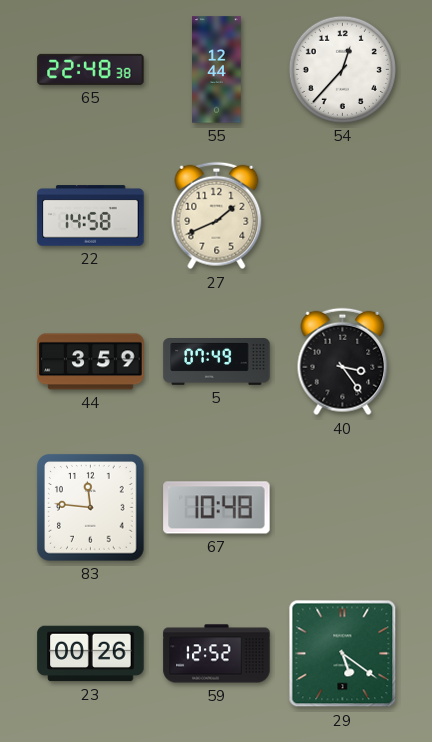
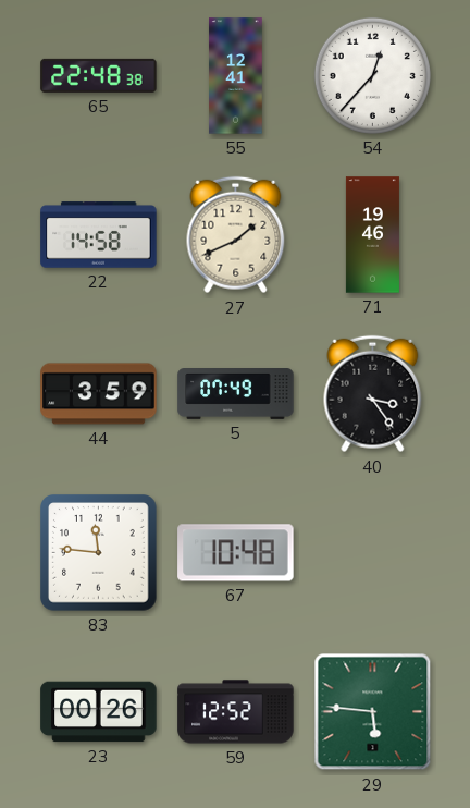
55: 12:44 -> 12:41
71: none -> 19:46
29: 5:21 -> 5:46
